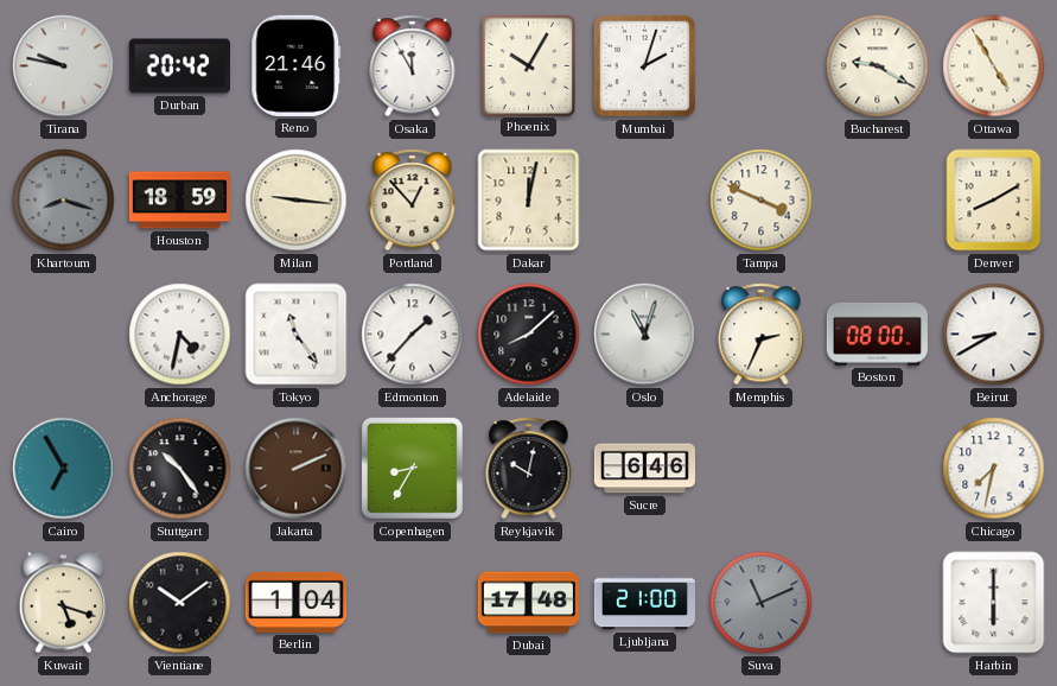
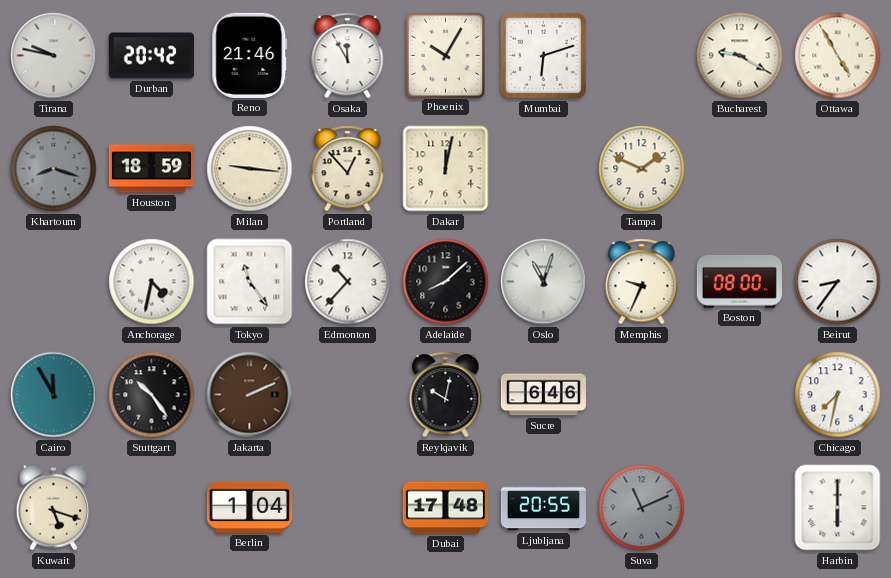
Mumbai: 2:03 -> 6:12
Tampa: 3:49 -> 1:49
Denver: 8:10 -> none
Edmonton: 1:37 -> 10:37
Memphis: 2:34 -> 9:34
Beirut: 8:40 -> 8:36
Cairo: 6:55 -> 11:55
Copenhagen: 8:35 -> none
Vientiane: 10:09 -> none
Ljubljana: 21:00 -> 20:55
